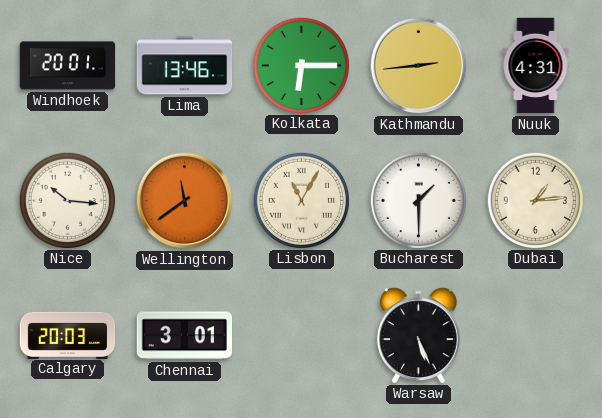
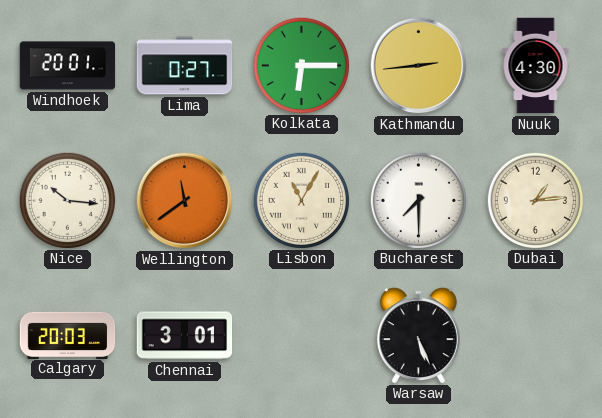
Lima: 13:46 -> 0:27
Nuuk: 4:31 -> 4:30
Bucharest: 1:30 -> 7:30
